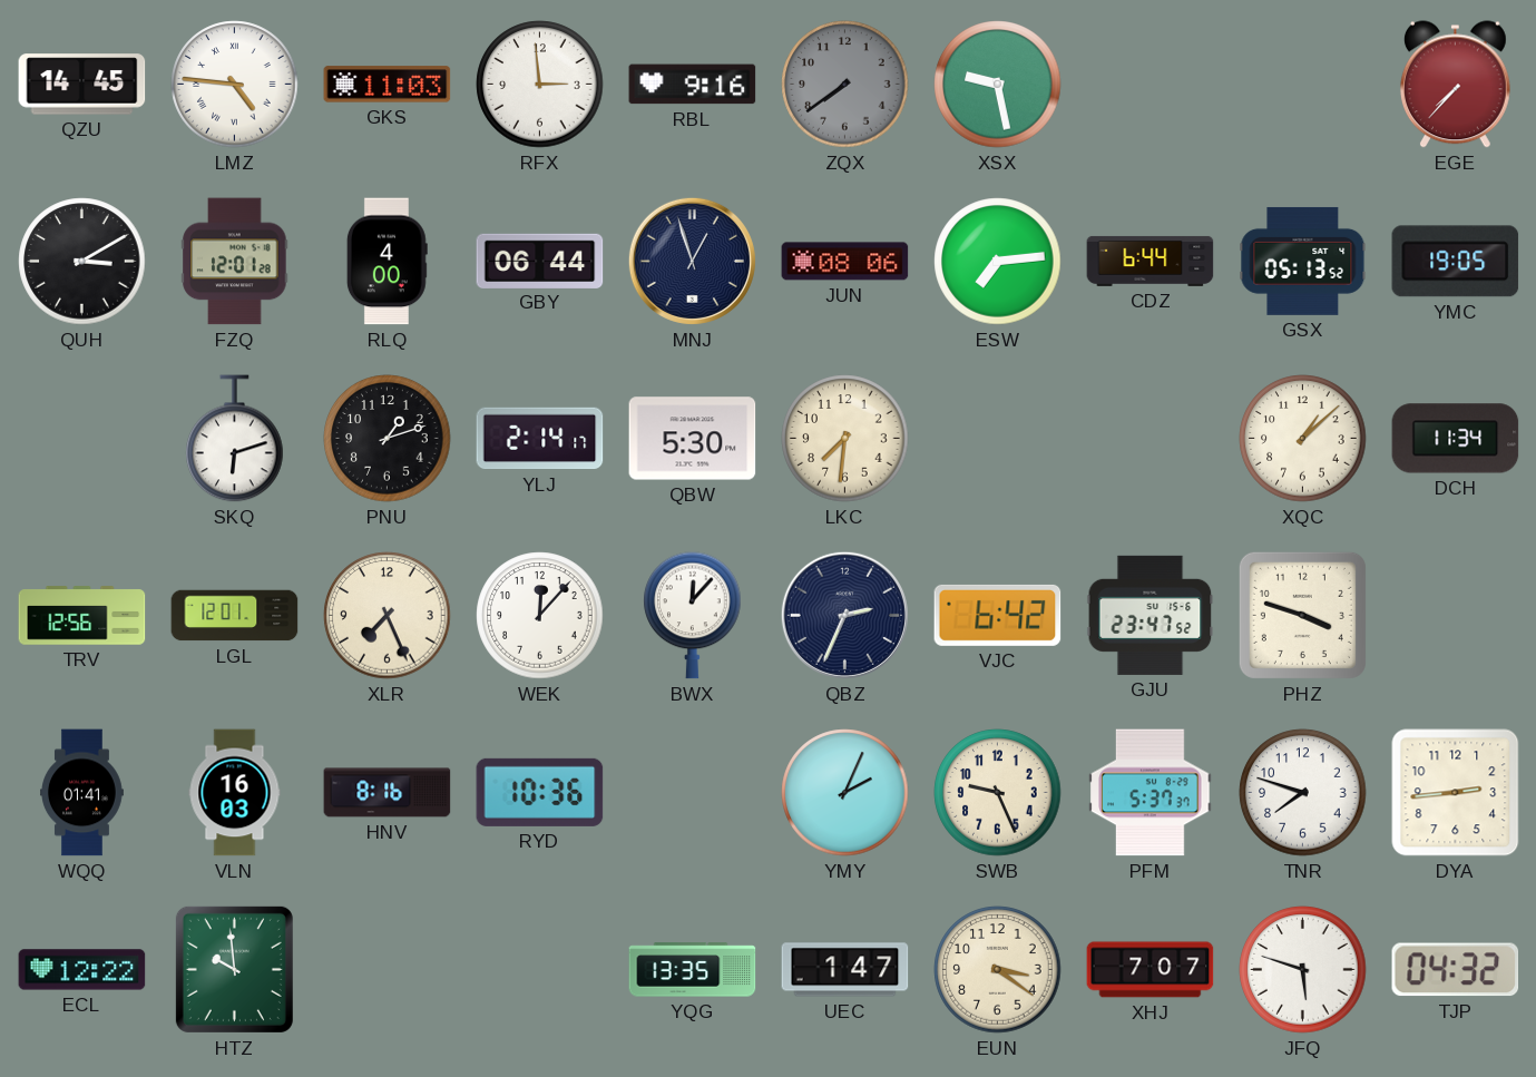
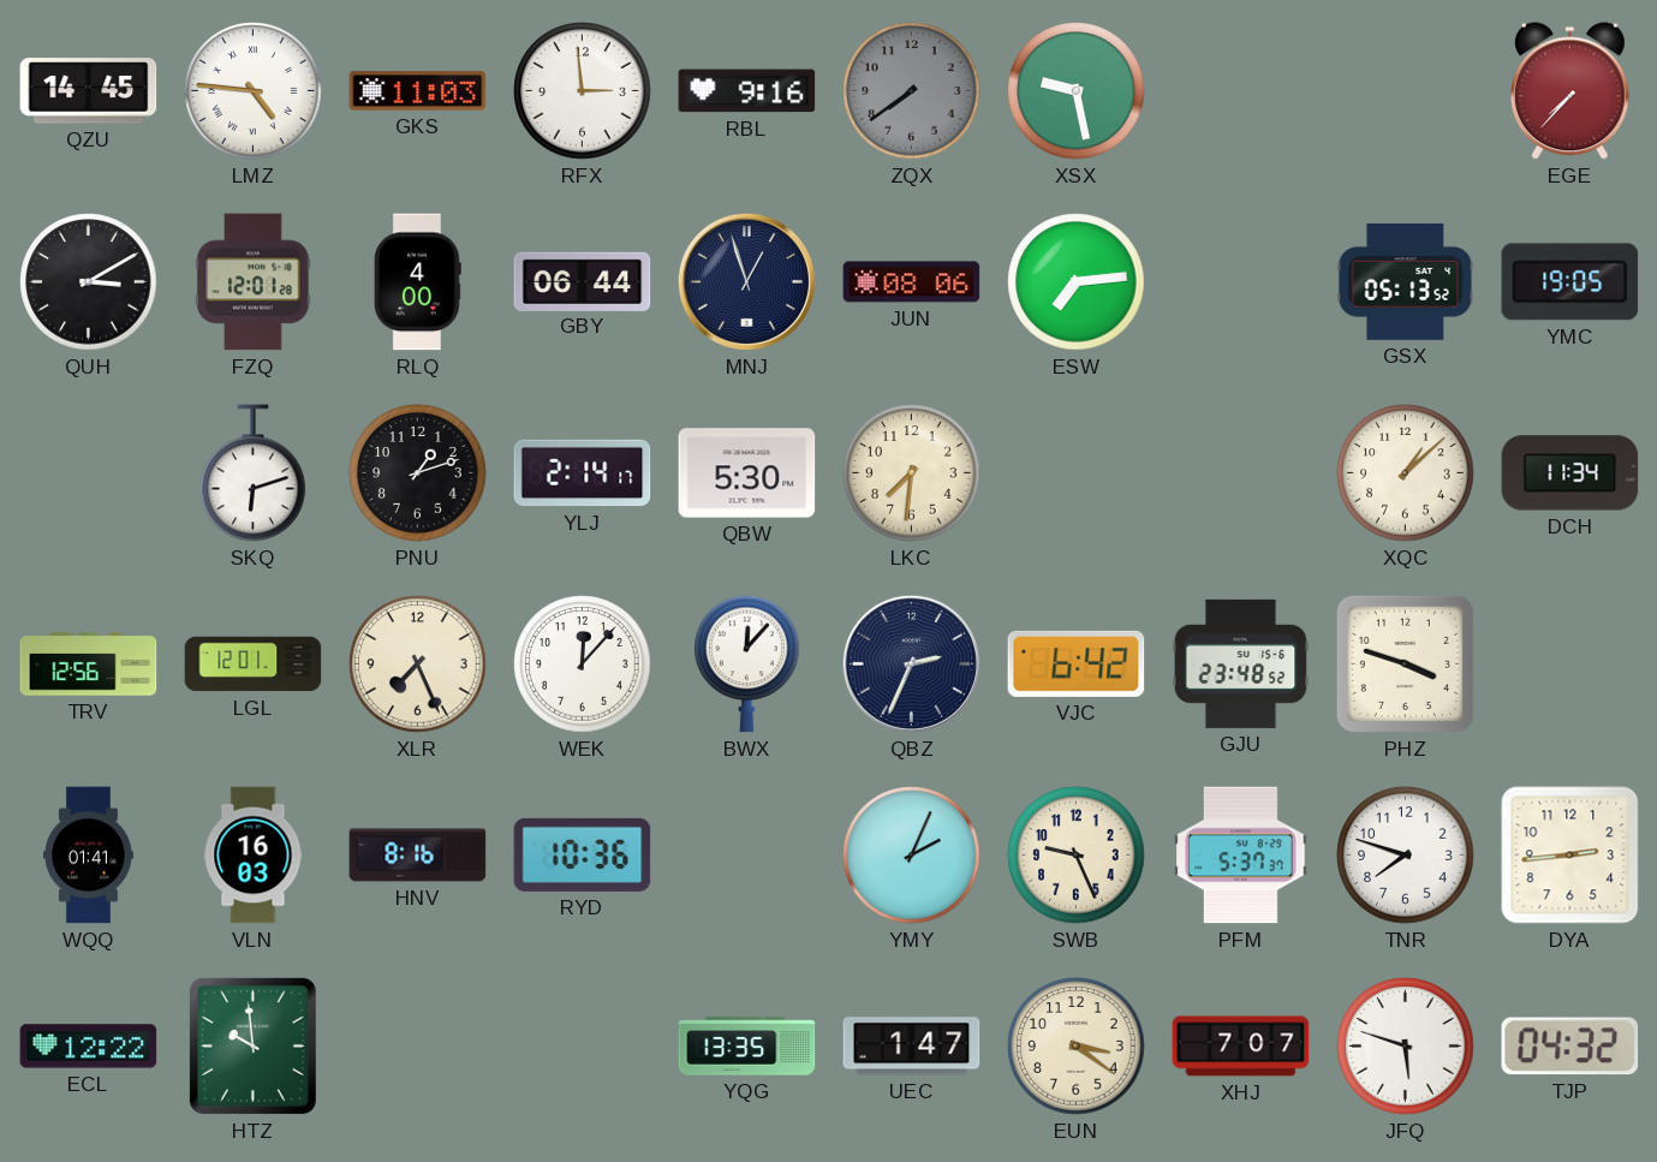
CDZ: 6:44 -> none
GJU: 23:47 -> 23:48
